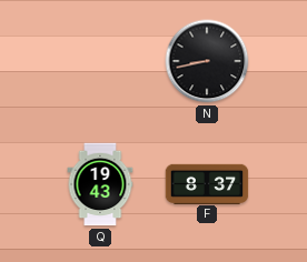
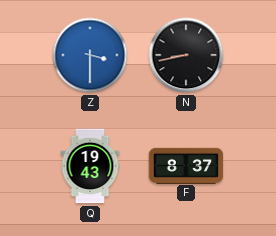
Z: none -> 3:30
